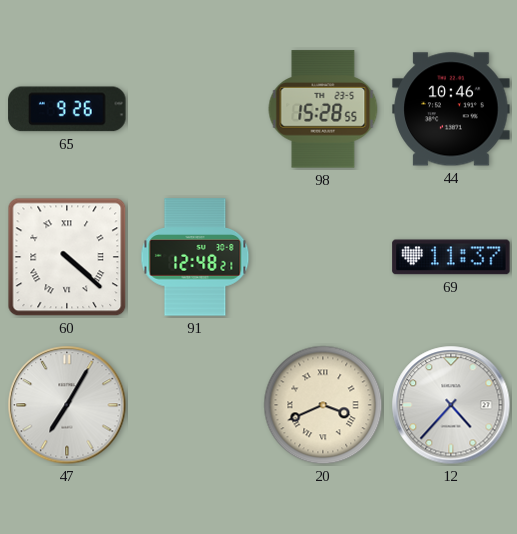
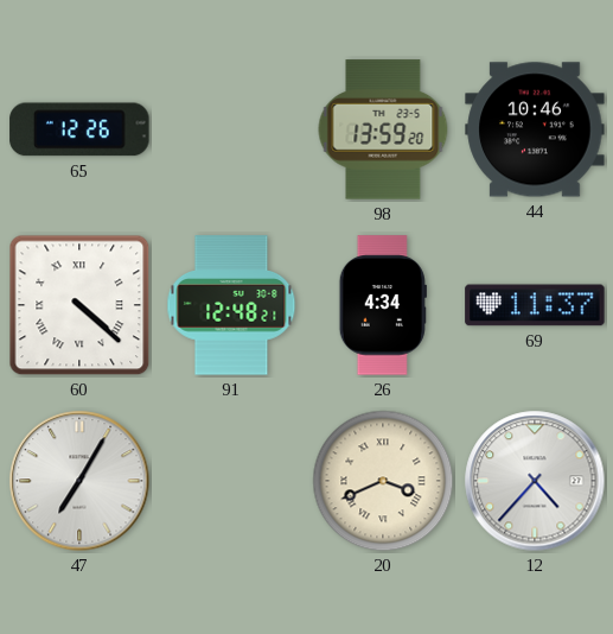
65: 9:26 -> 12:26
98: 15:28 -> 13:59
26: none -> 4:34
